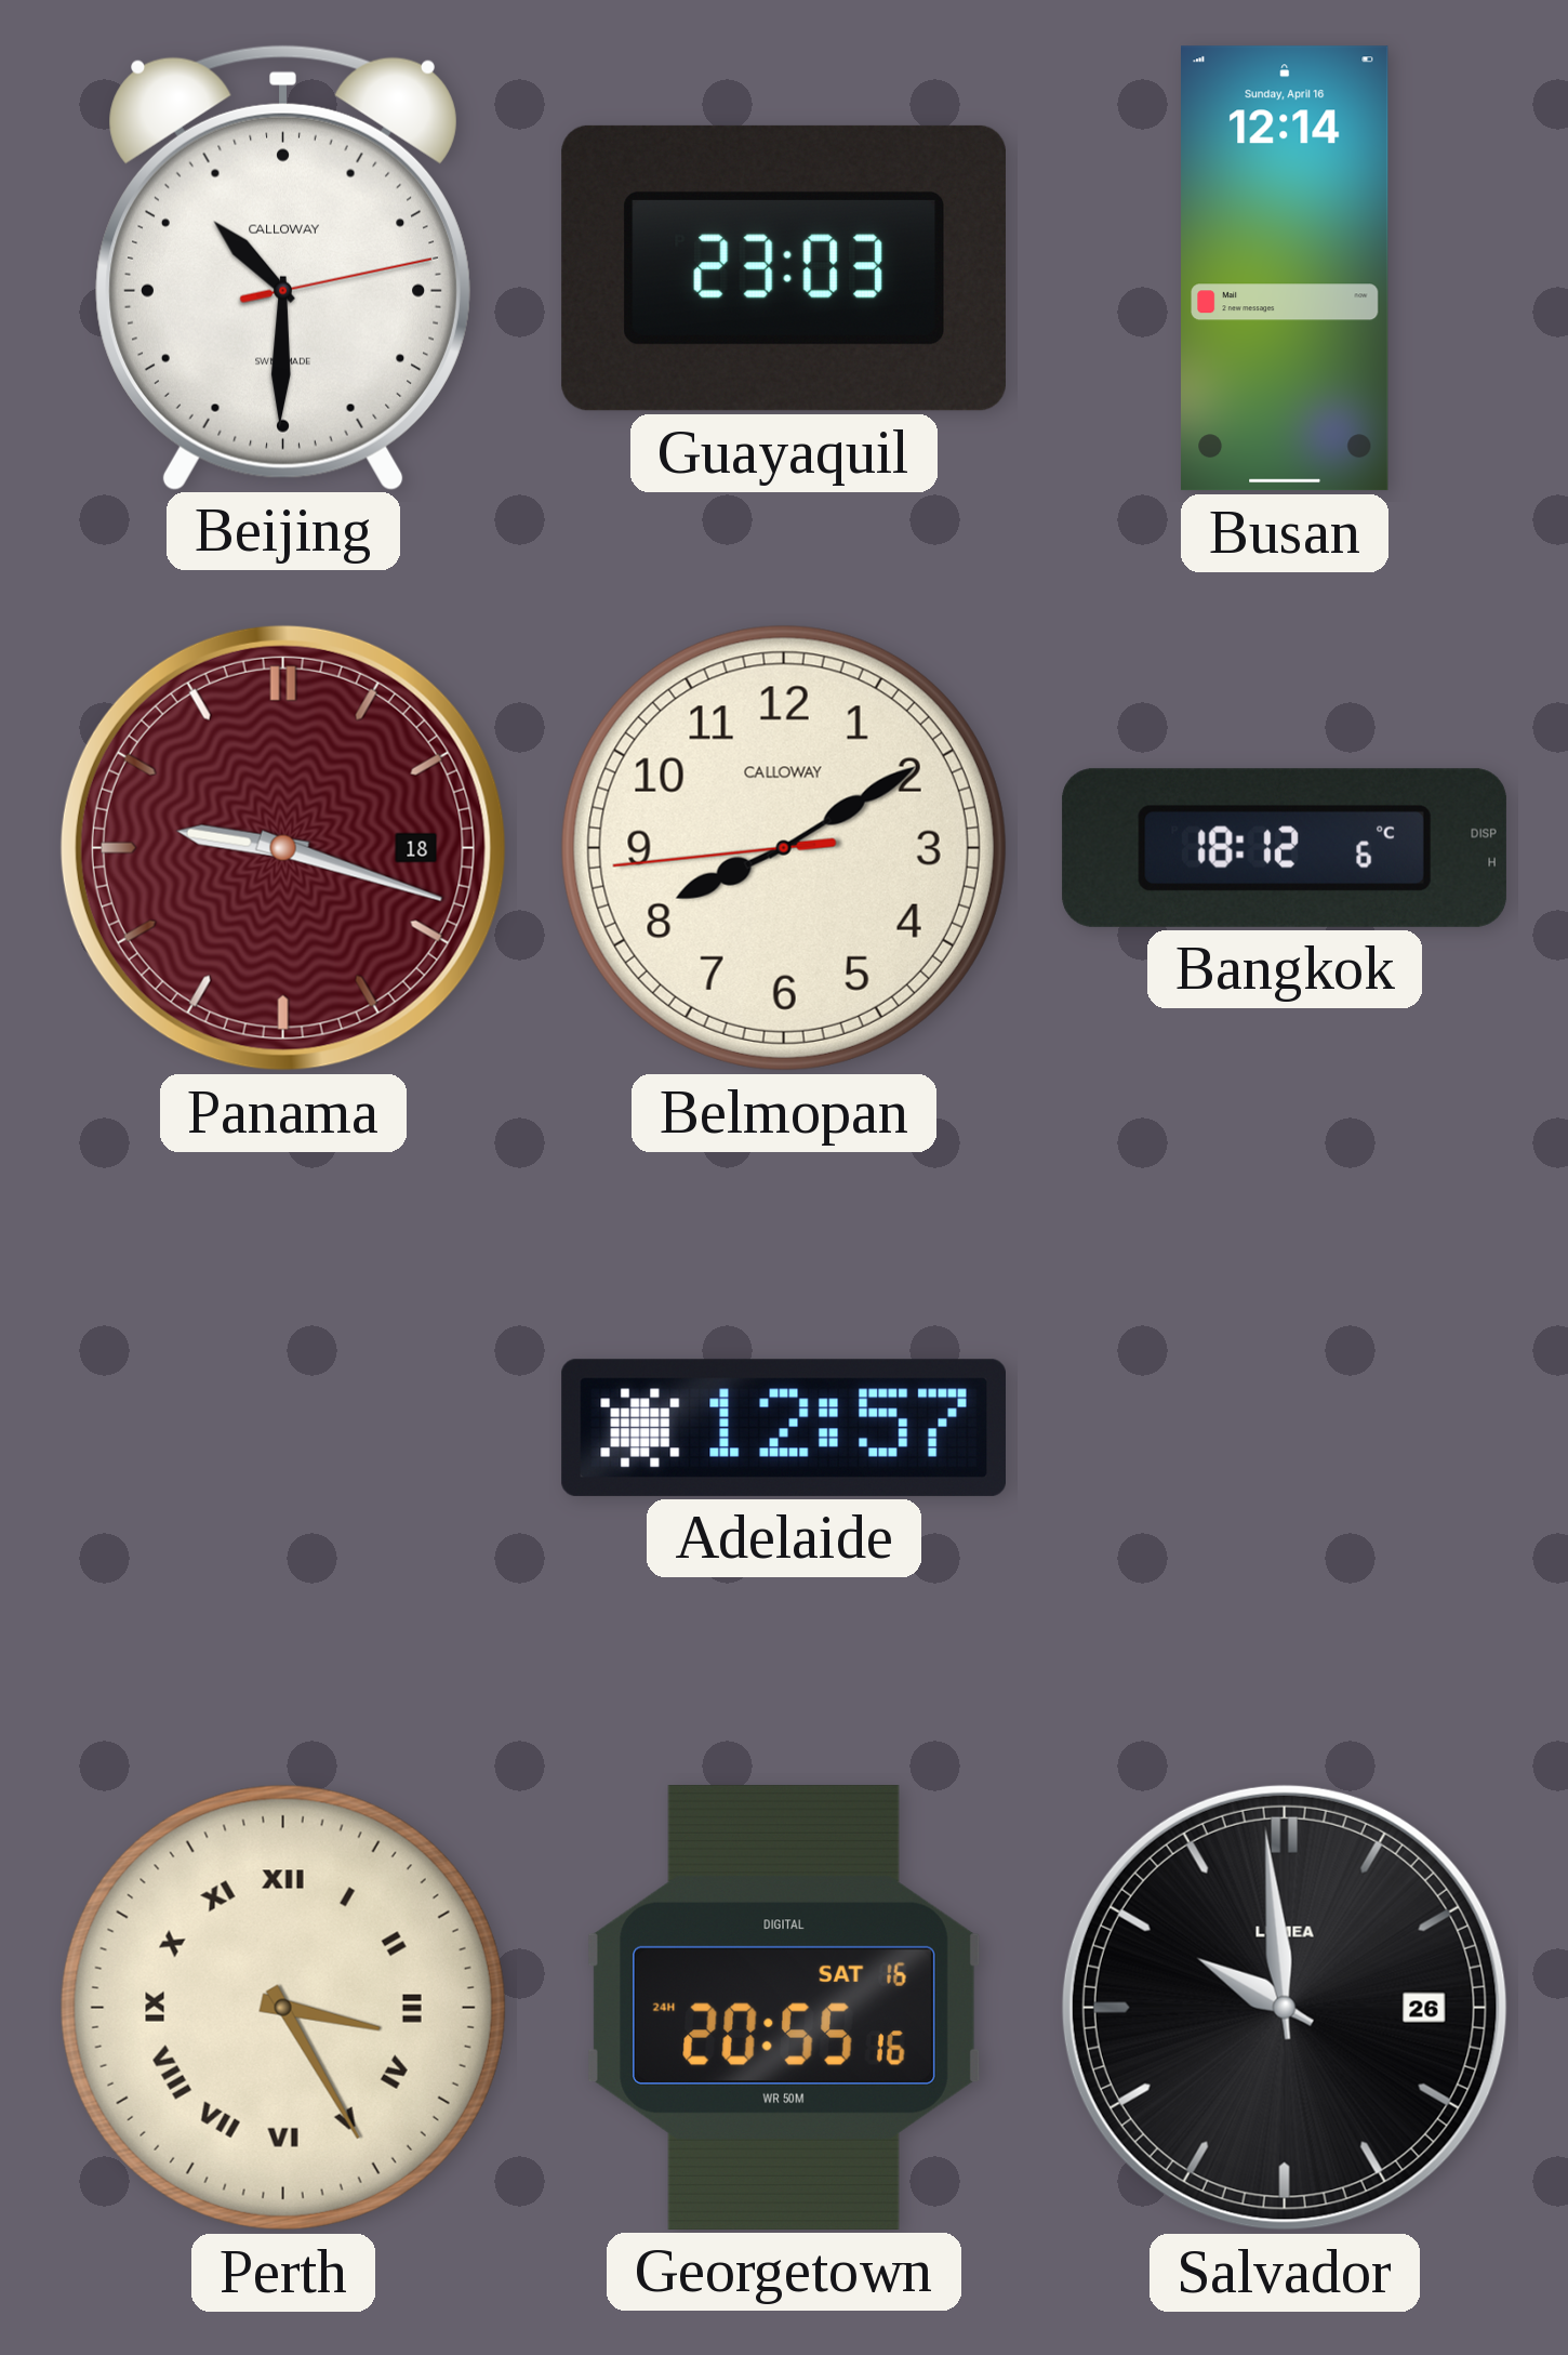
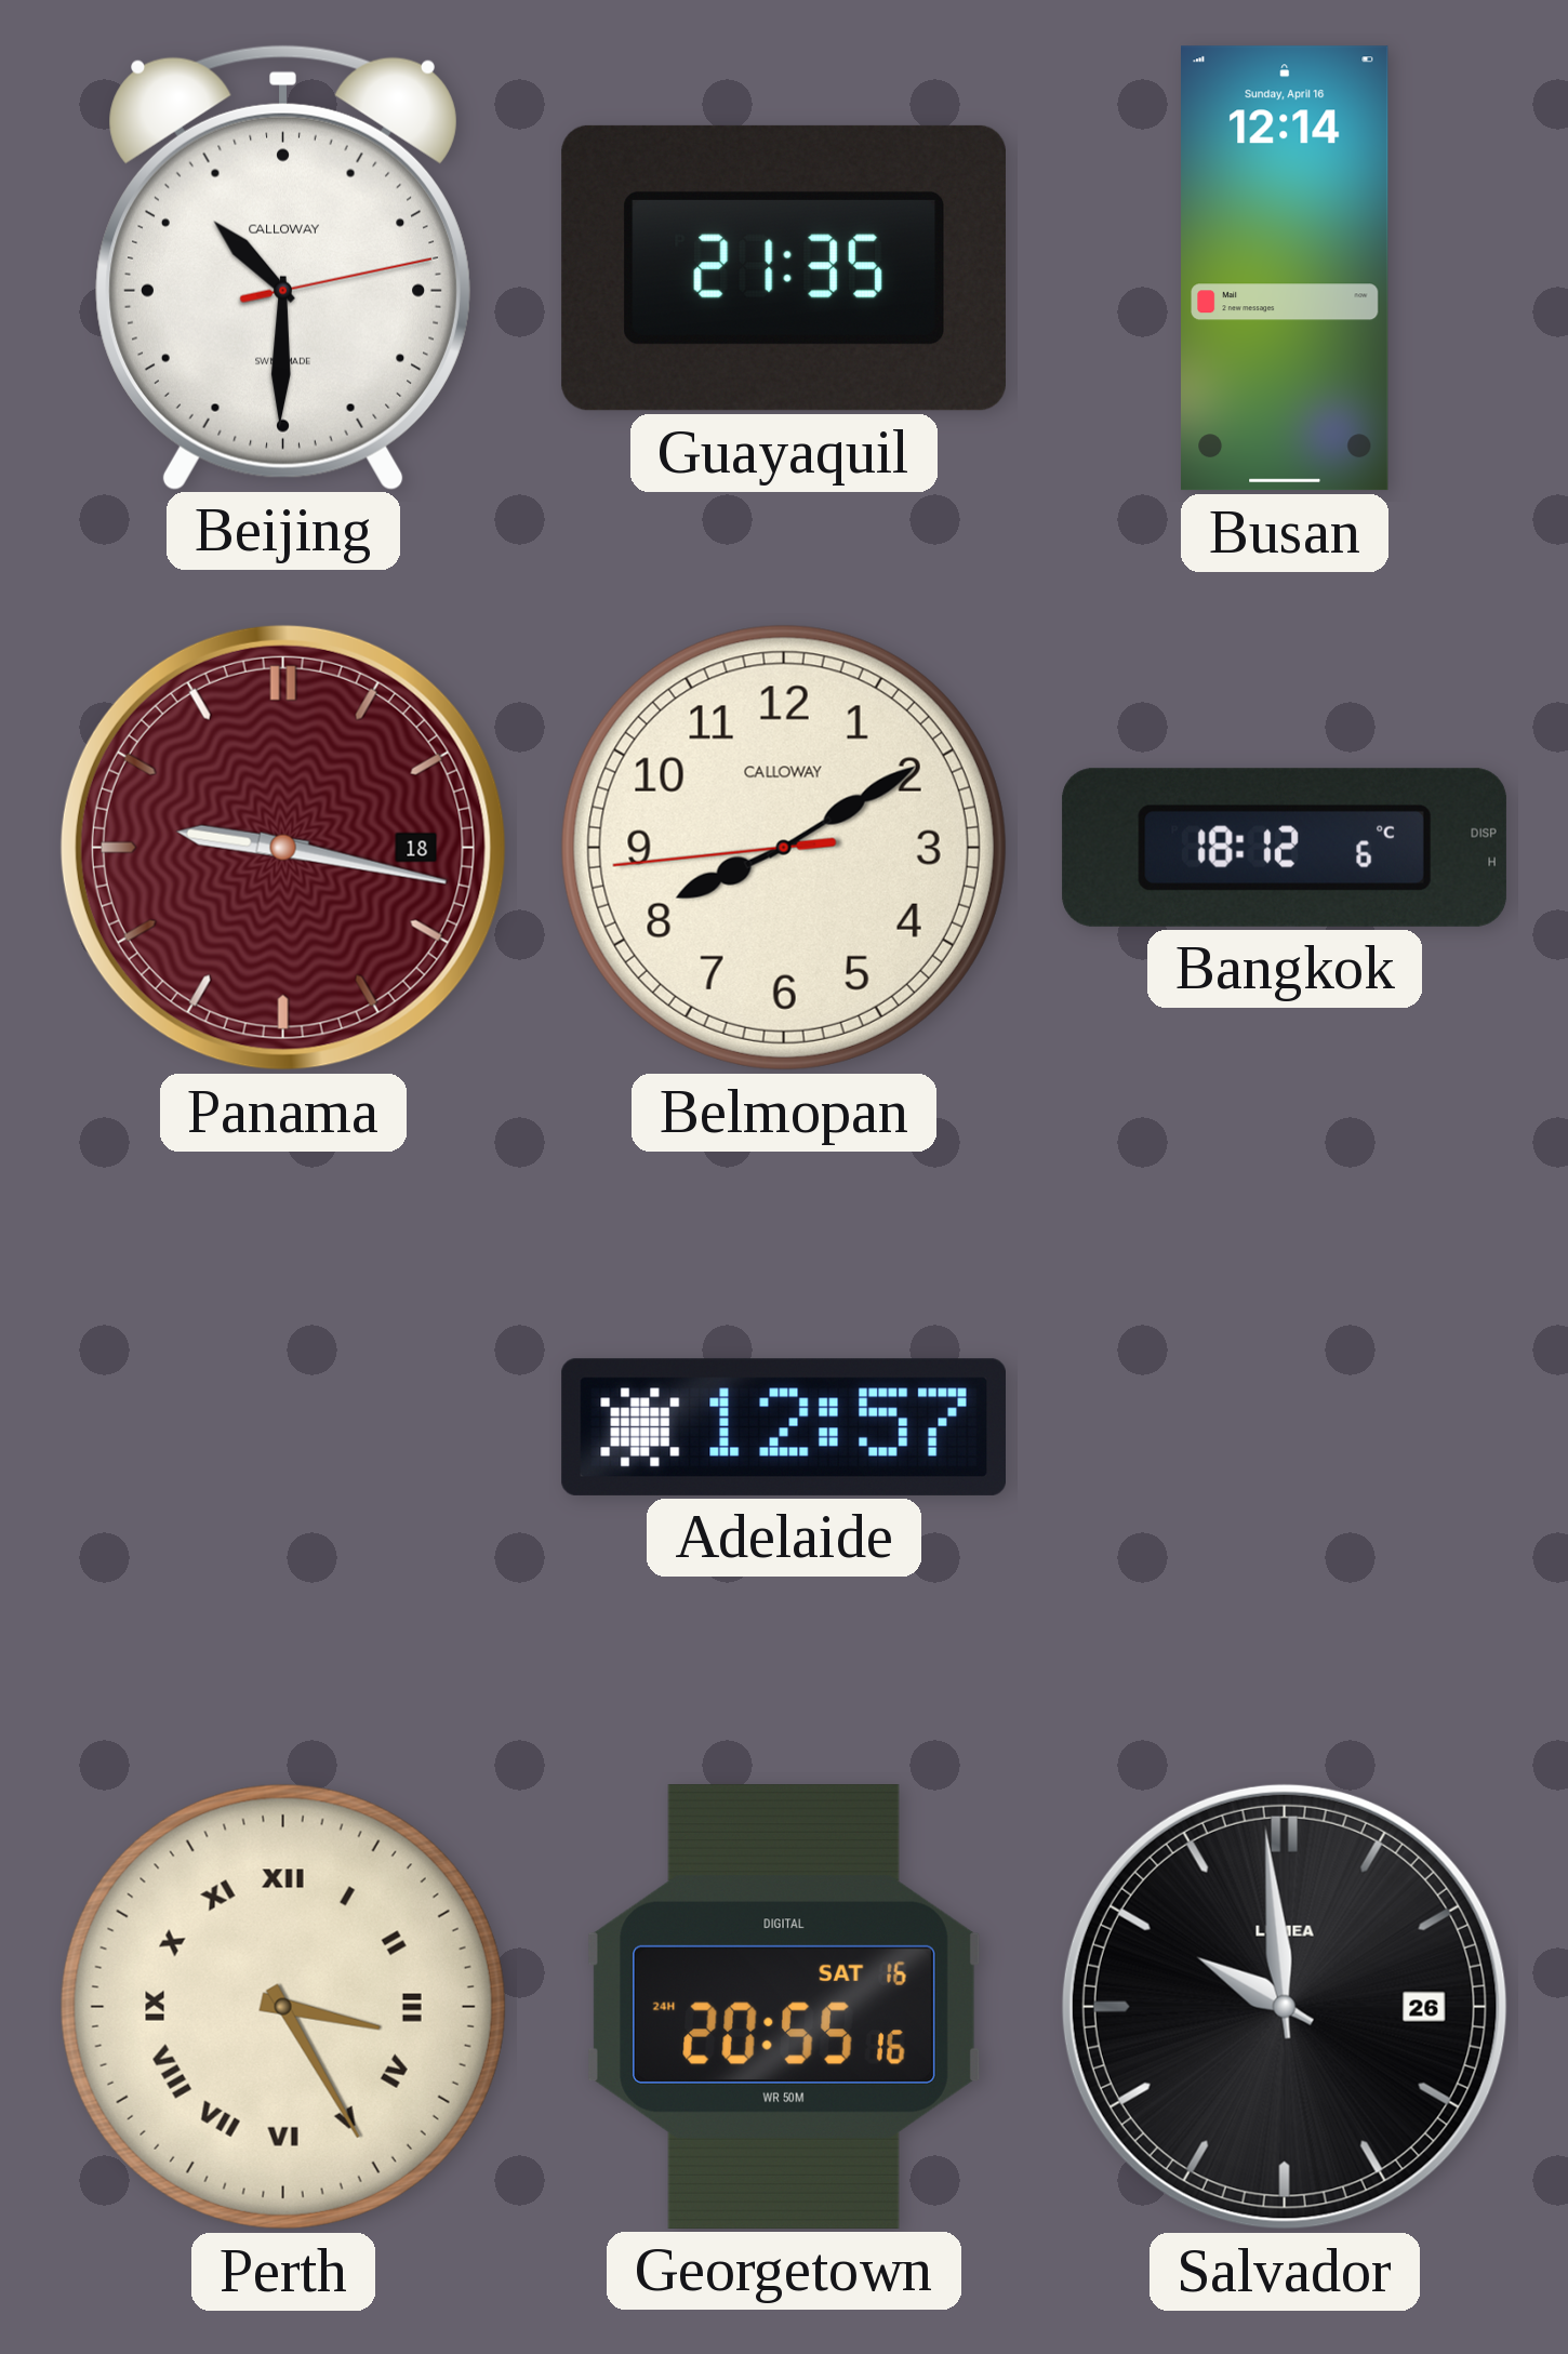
Guayaquil: 23:03 -> 21:35
Panama: 9:18 -> 9:17
